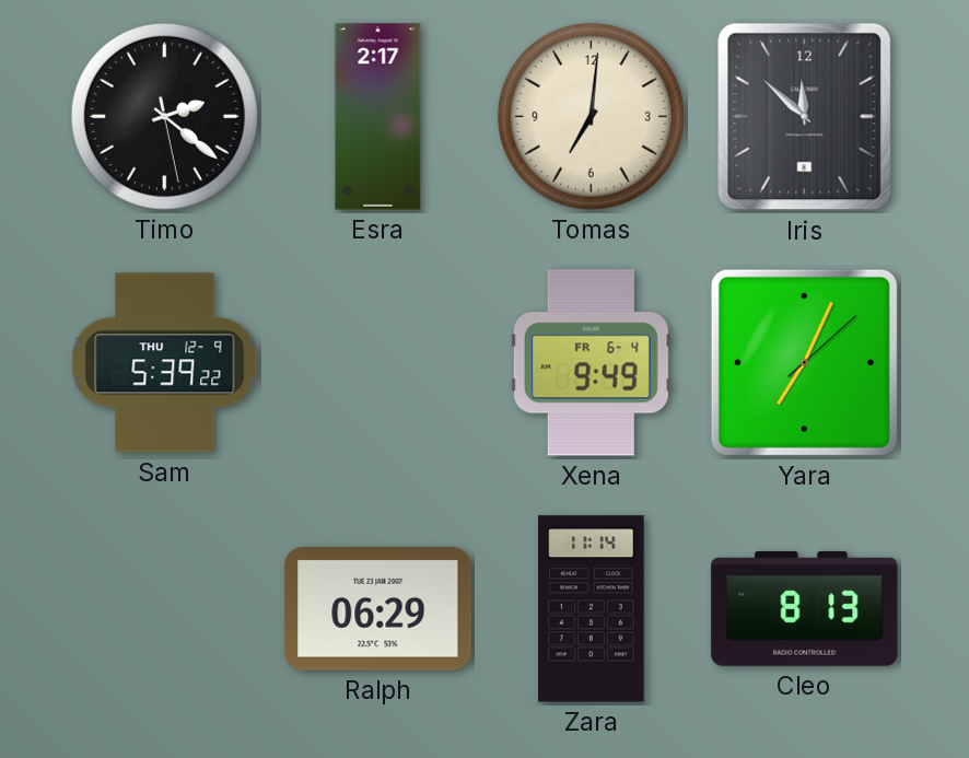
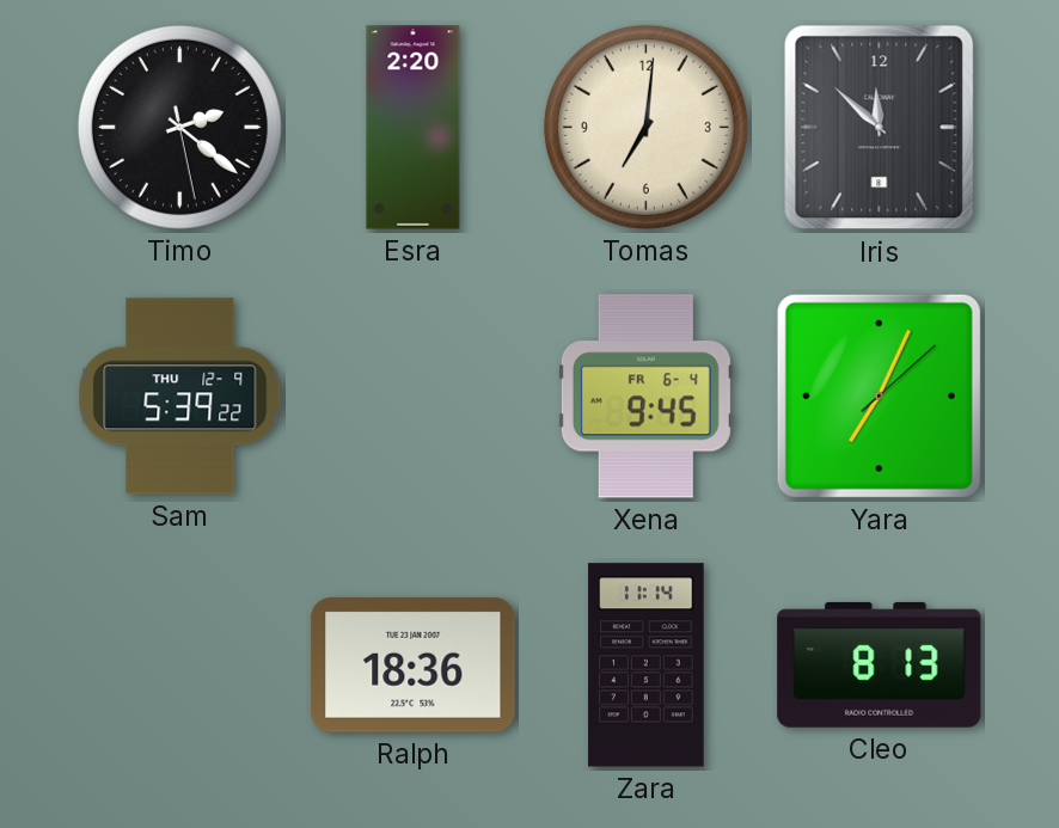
Esra: 2:17 -> 2:20
Xena: 9:49 -> 9:45
Ralph: 06:29 -> 18:36
